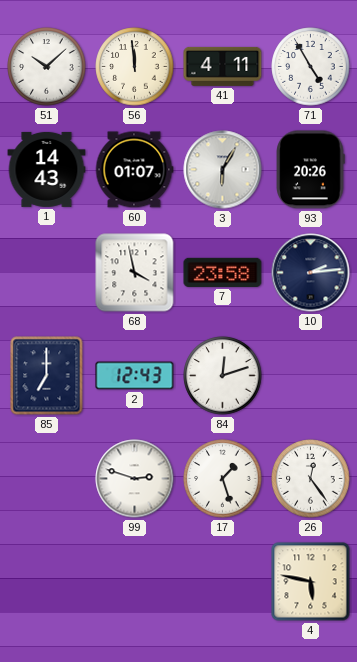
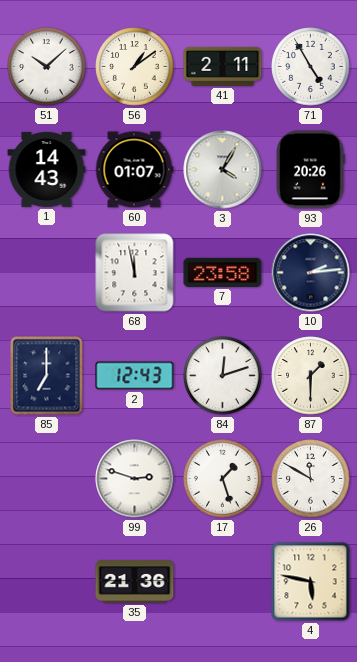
56: 11:59 -> 1:09
41: 4:11 -> 2:11
3: 6:05 -> 4:05
68: 3:58 -> 11:58
87: none -> 1:30
26: 12:24 -> 11:50
35: none -> 21:36
